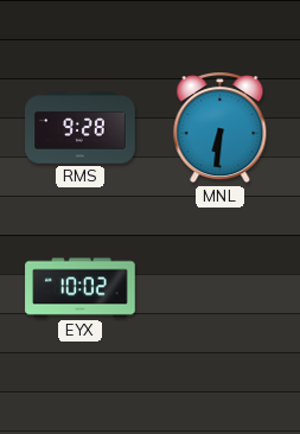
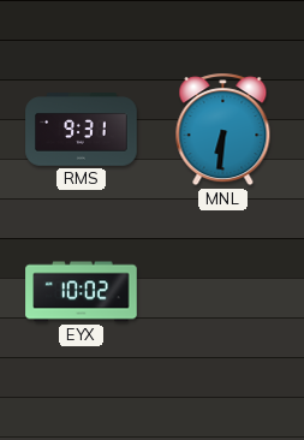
RMS: 9:28 -> 9:31
